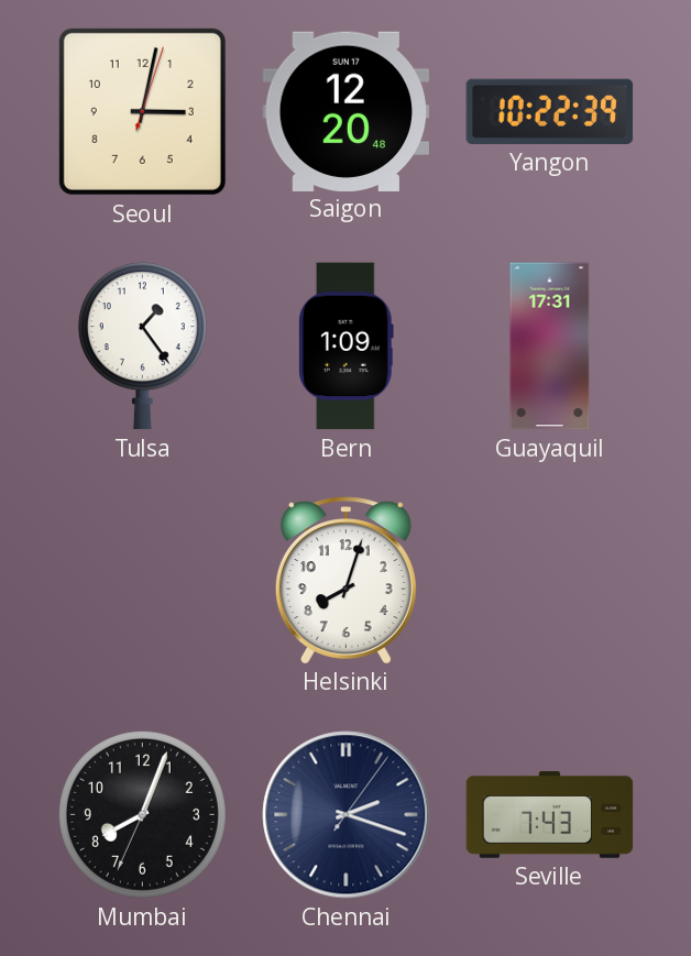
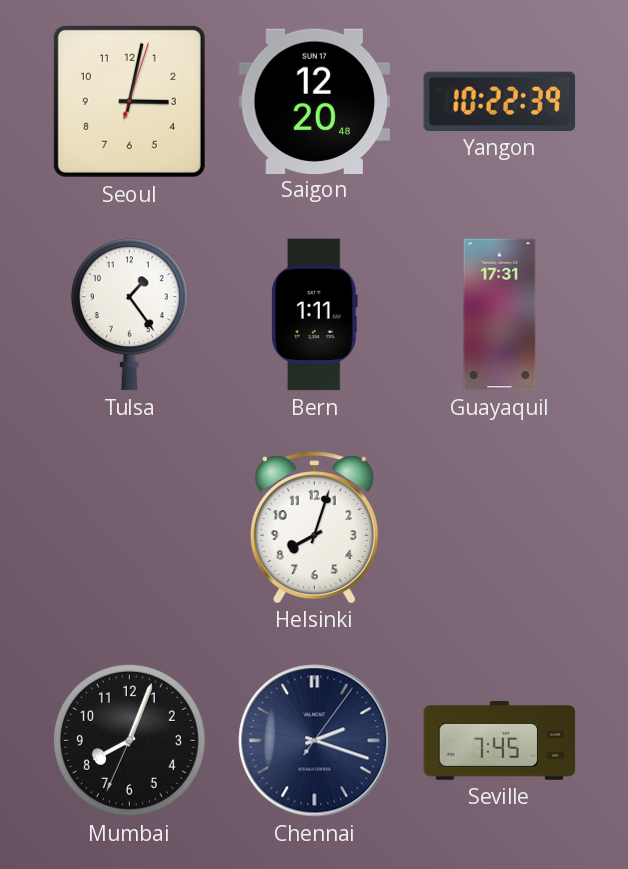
Bern: 1:09 -> 1:11
Seville: 7:43 -> 7:45
